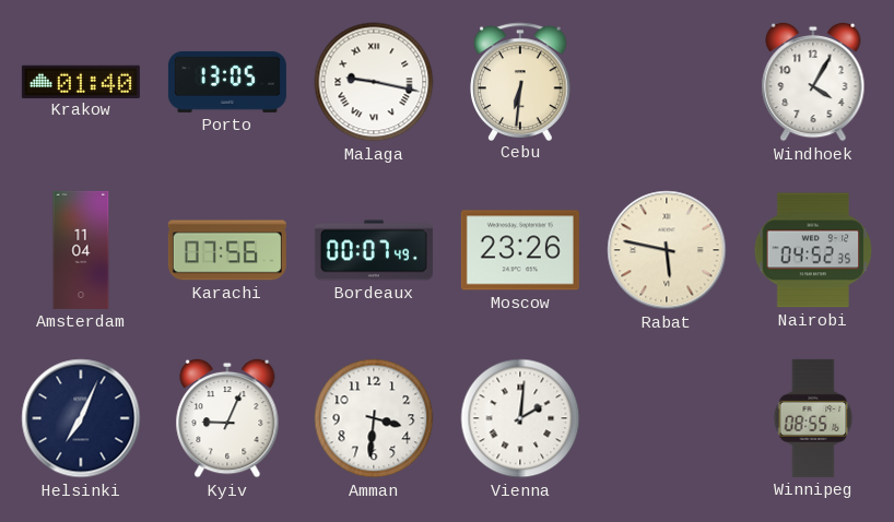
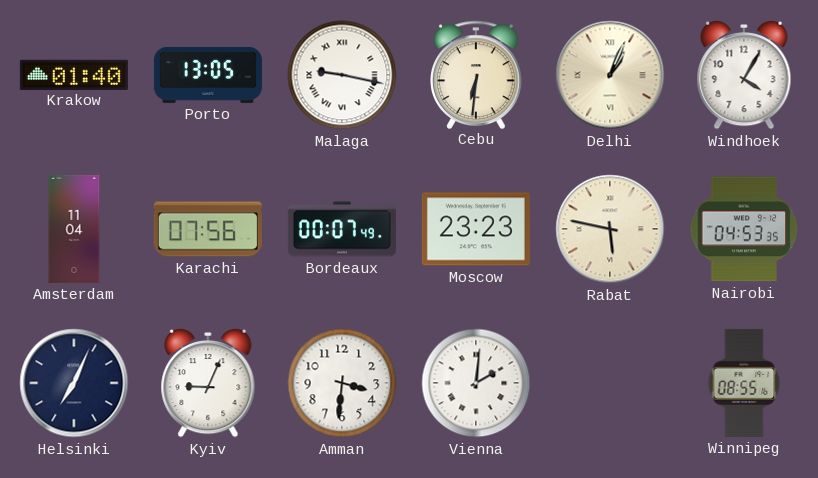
Delhi: none -> 1:04
Moscow: 23:26 -> 23:23
Nairobi: 04:52 -> 04:53
